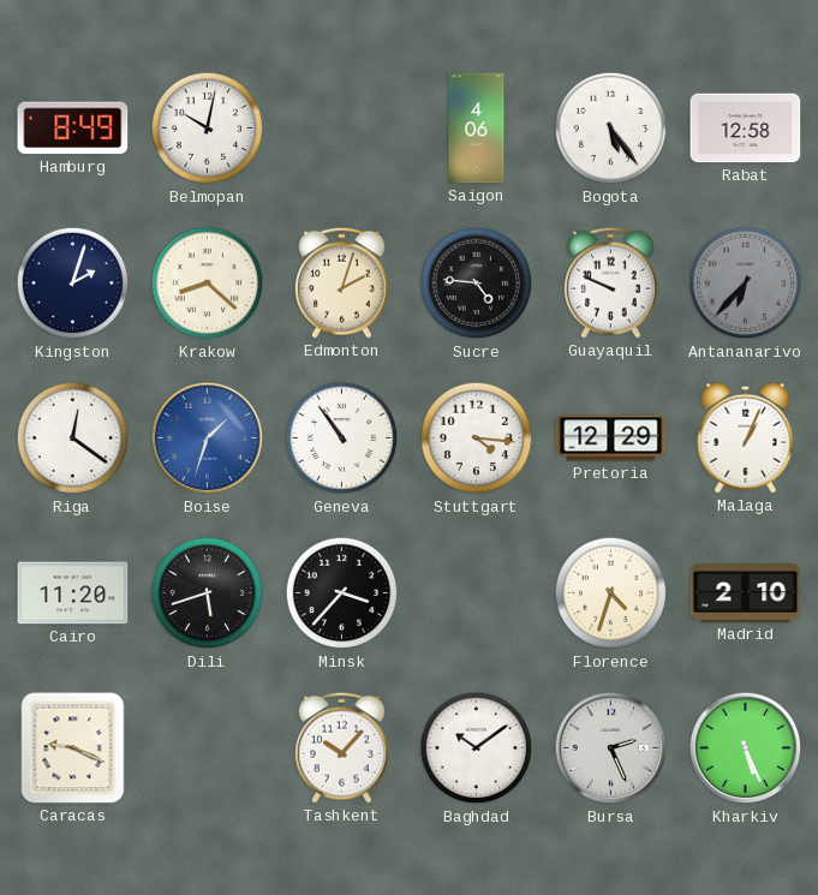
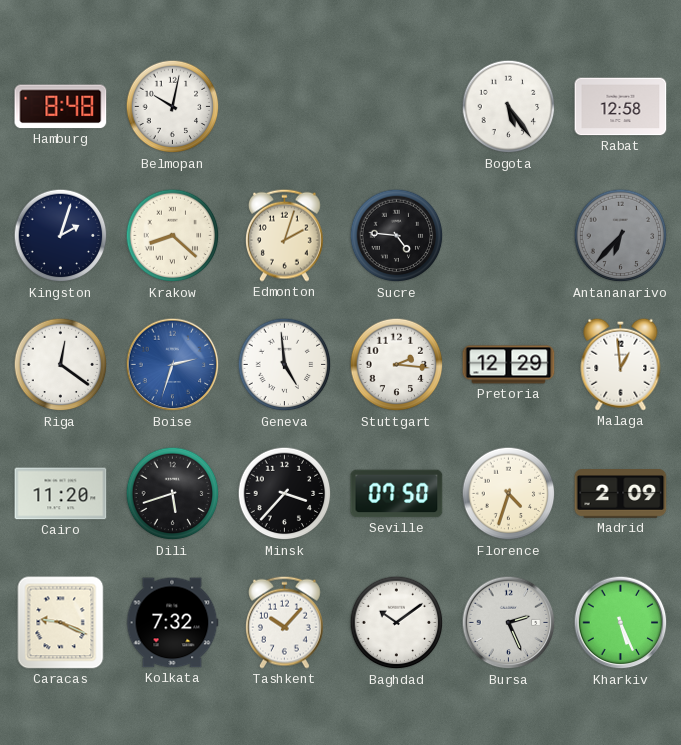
Hamburg: 8:49 -> 8:48
Saigon: 4:06 -> none
Guayaquil: 9:49 -> none
Boise: 1:33 -> 2:33
Geneva: 10:54 -> 4:59
Stuttgart: 4:16 -> 2:16
Malaga: 1:04 -> 12:59
Seville: none -> 07:50
Madrid: 2:10 -> 2:09
Kolkata: none -> 7:32
